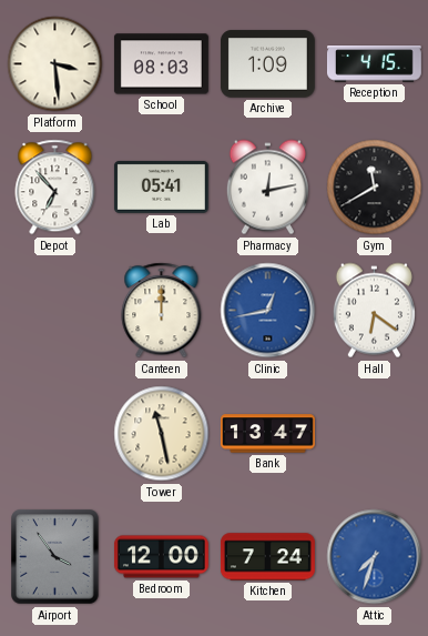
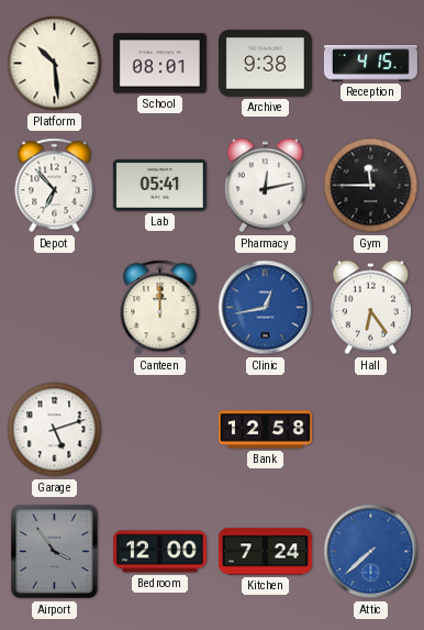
Platform: 3:29 -> 10:29
School: 08:03 -> 08:01
Archive: 1:09 -> 9:38
Gym: 11:40 -> 11:45
Hall: 6:21 -> 6:24
Garage: none -> 5:12
Tower: 11:28 -> none
Bank: 13:47 -> 12:58
Attic: 7:33 -> 7:38
